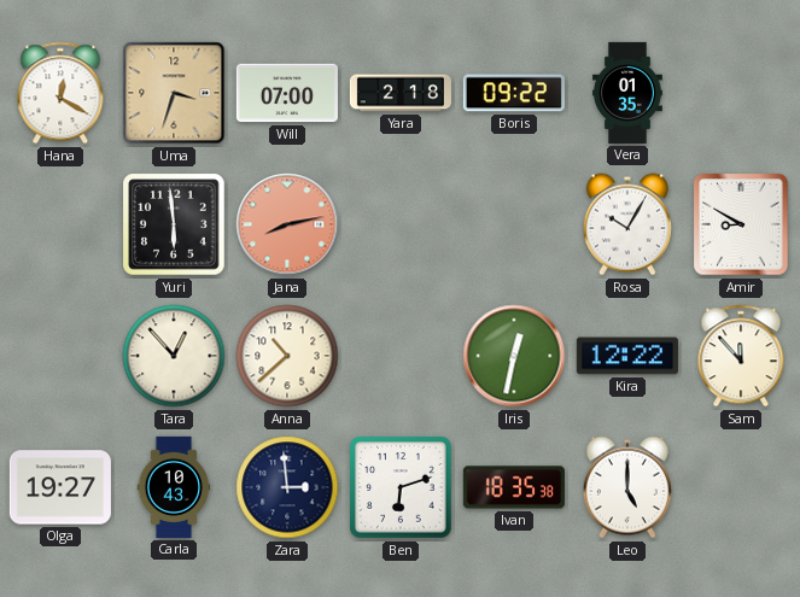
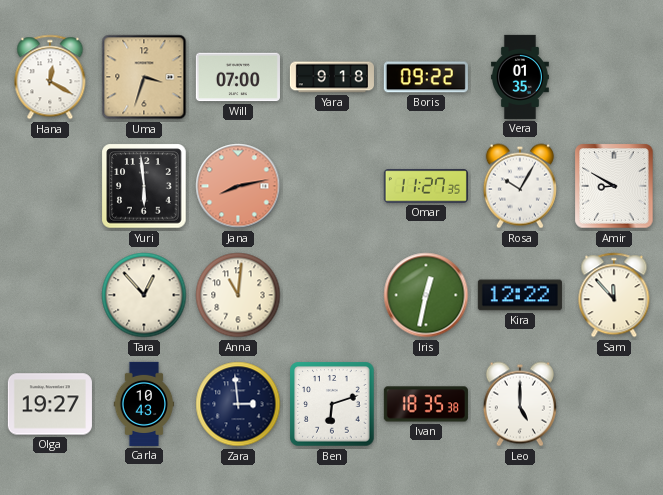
Yara: 2:18 -> 9:18
Omar: none -> 11:27
Anna: 10:38 -> 11:01
